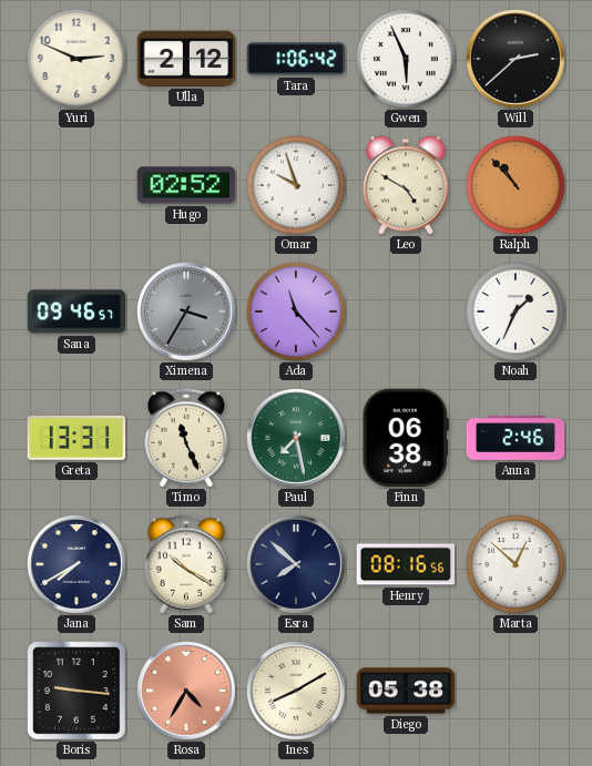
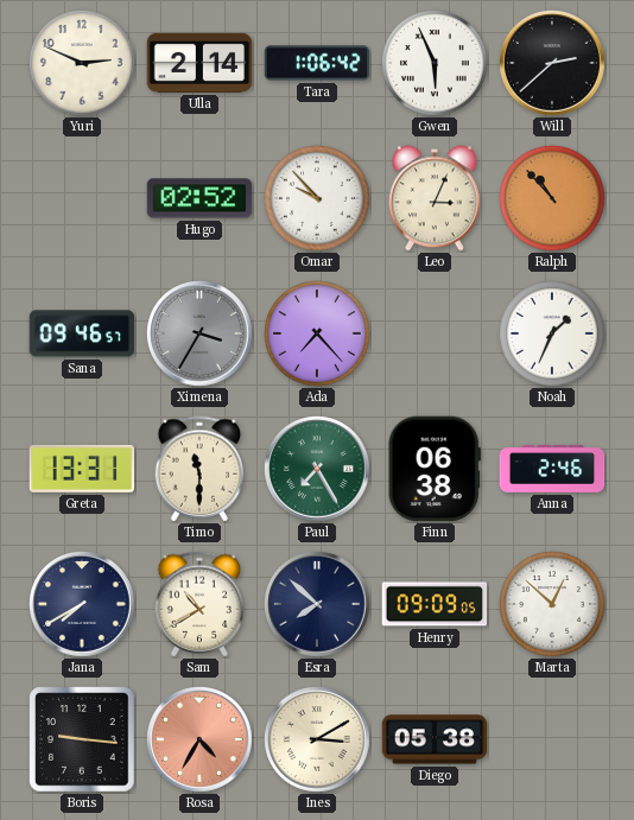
Ulla: 2:12 -> 2:14
Omar: 9:57 -> 9:53
Leo: 4:50 -> 3:04
Ada: 11:23 -> 7:23
Timo: 11:26 -> 11:30
Paul: 7:28 -> 7:25
Sam: 10:20 -> 10:40
Henry: 08:16 -> 09:09
Ines: 8:10 -> 3:10
